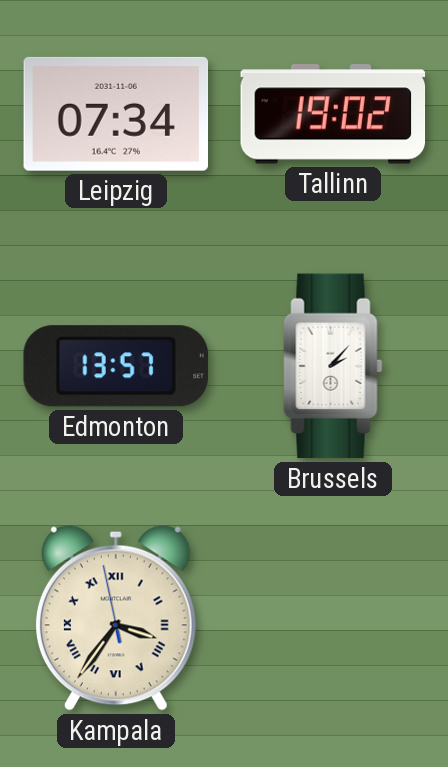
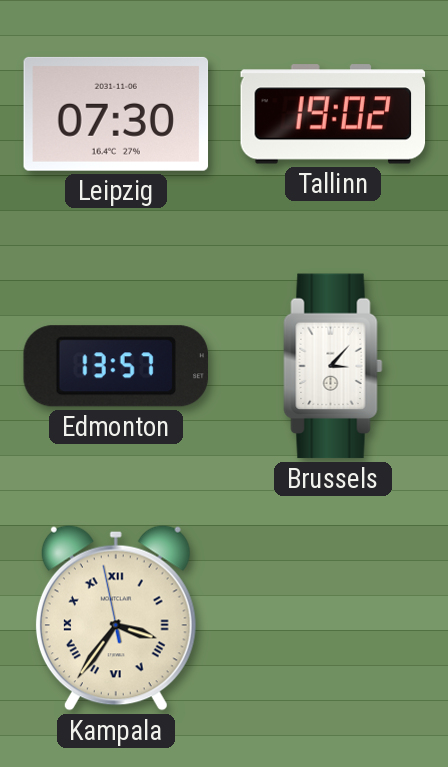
Leipzig: 07:34 -> 07:30
Brussels: 2:07 -> 3:07
